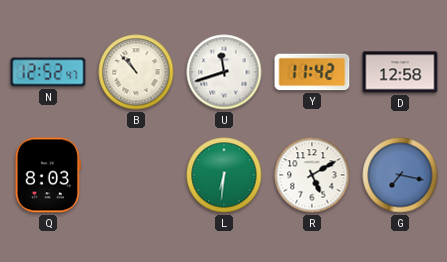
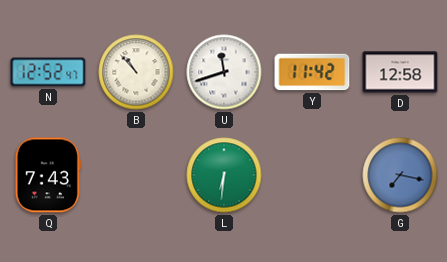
Q: 8:03 -> 7:43
R: 5:10 -> none
